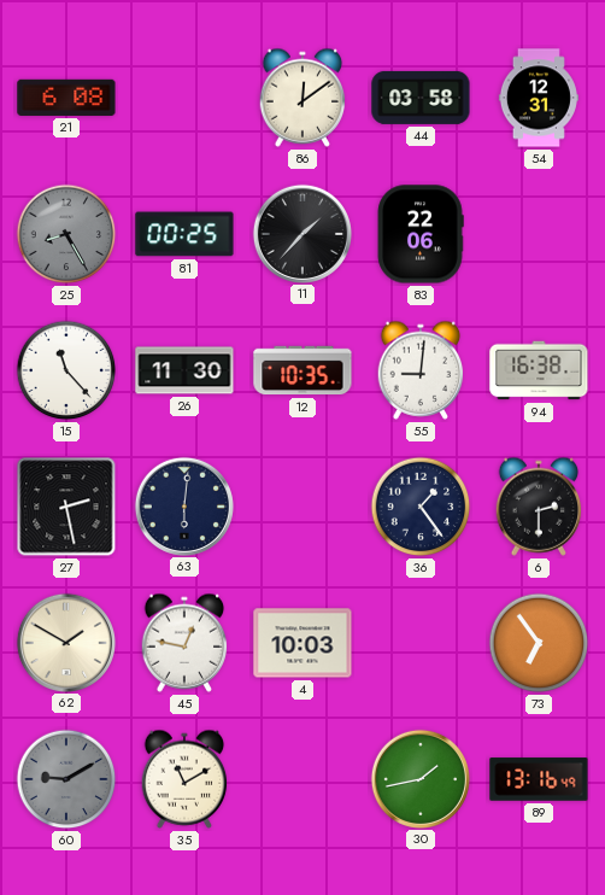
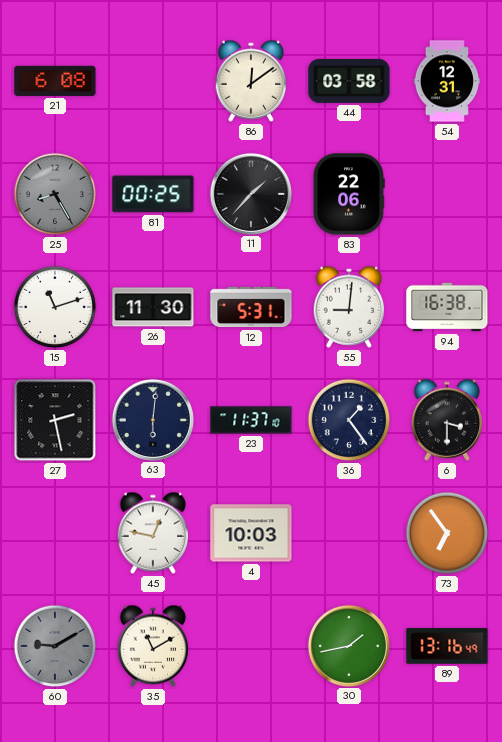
15: 11:23 -> 11:12
12: 10:35 -> 5:31
23: none -> 11:37
6: 2:30 -> 3:30
62: 1:50 -> none
